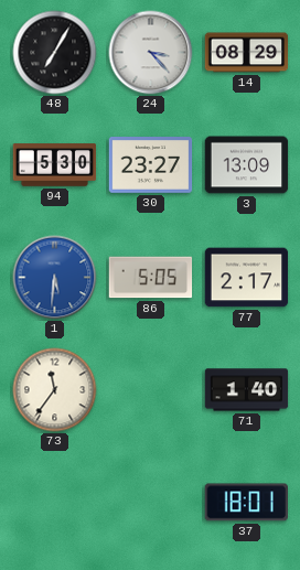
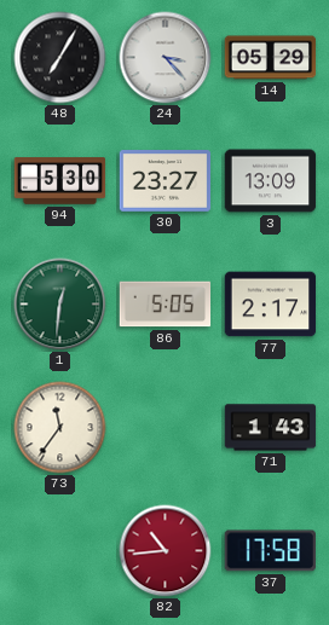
14: 08:29 -> 05:29
1: 5:31 -> 12:31
1 dial: blue -> green
71: 1:40 -> 1:43
82: none -> 10:44
37: 18:01 -> 17:58
